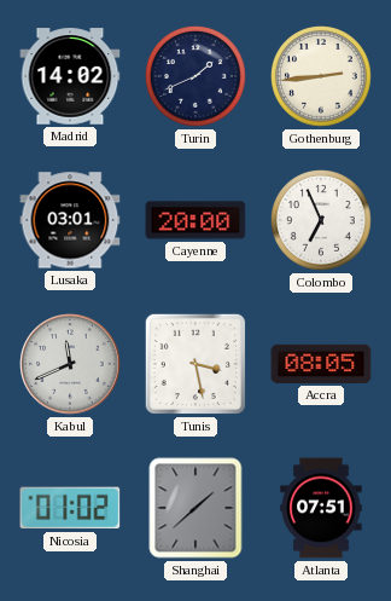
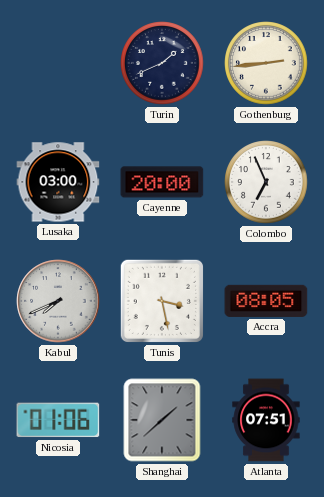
Madrid: 14:02 -> none
Lusaka: 03:01 -> 03:00
Kabul: 11:41 -> 7:41
Nicosia: 01:02 -> 01:06
